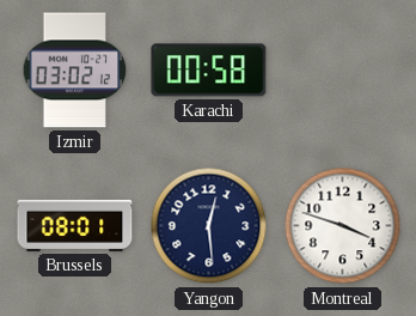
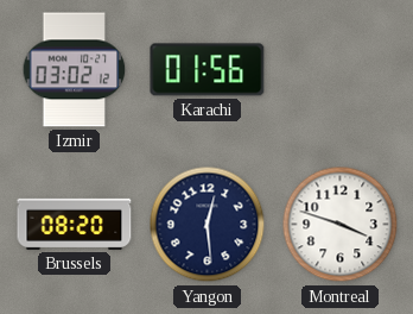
Karachi: 00:58 -> 01:56
Brussels: 08:01 -> 08:20
